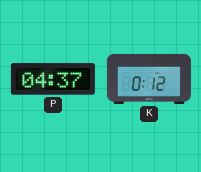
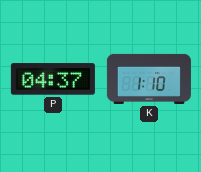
K: 0:12 -> 1:10
